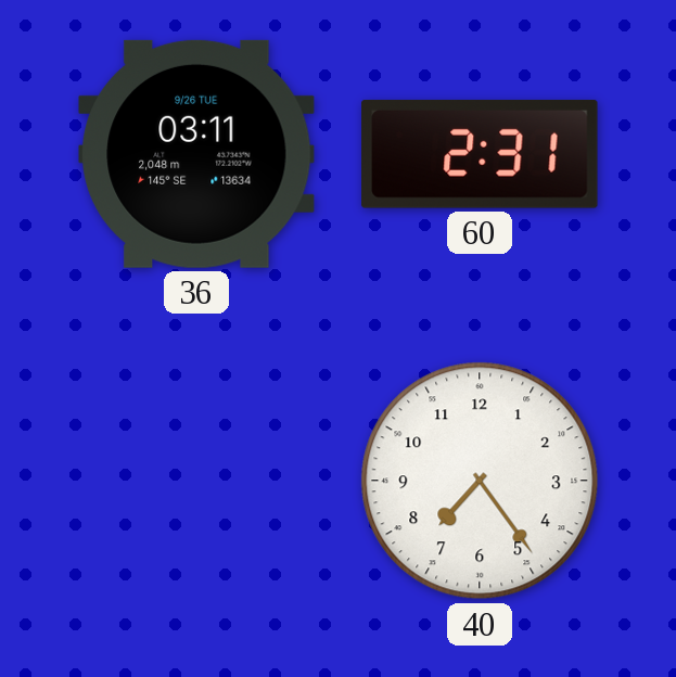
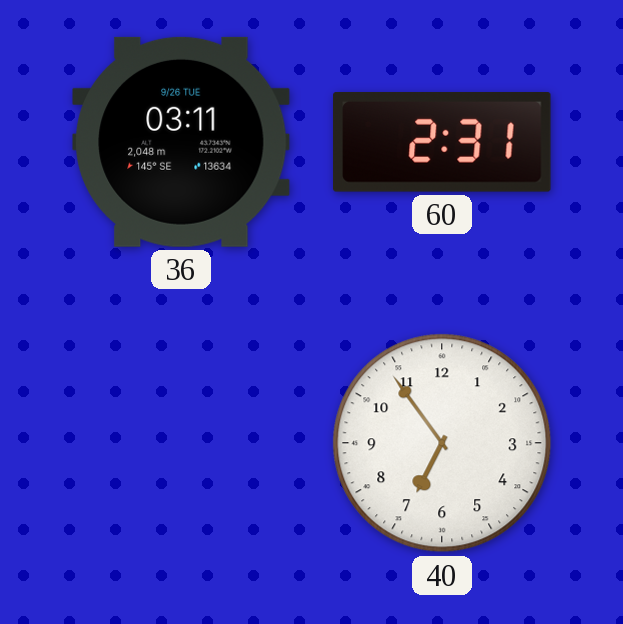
40: 7:24 -> 6:54
